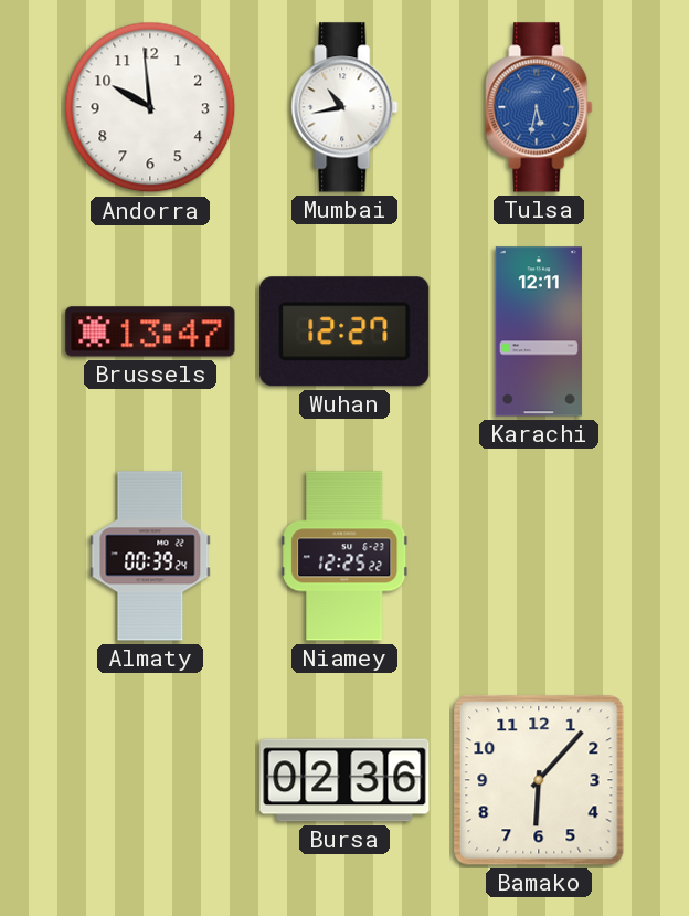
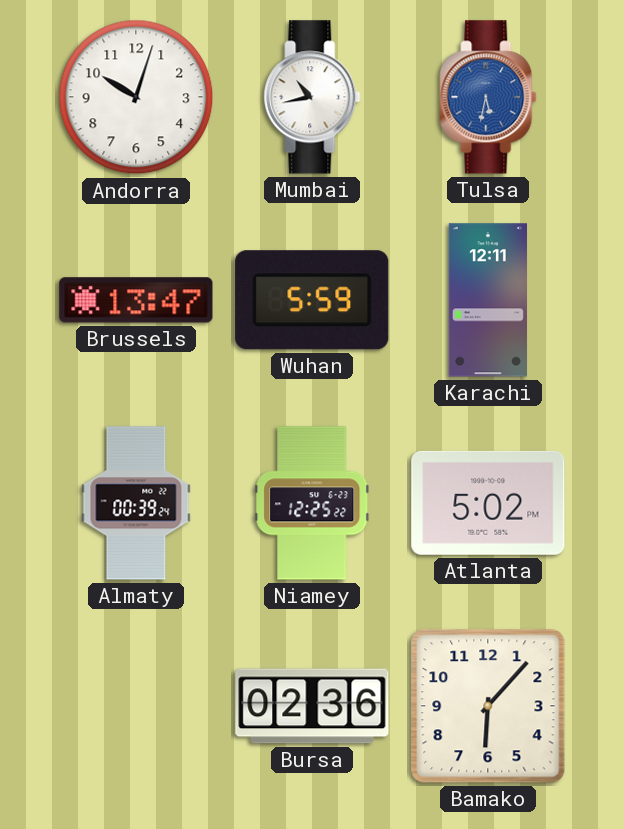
Andorra: 9:59 -> 10:03
Wuhan: 12:27 -> 5:59
Atlanta: none -> 5:02
